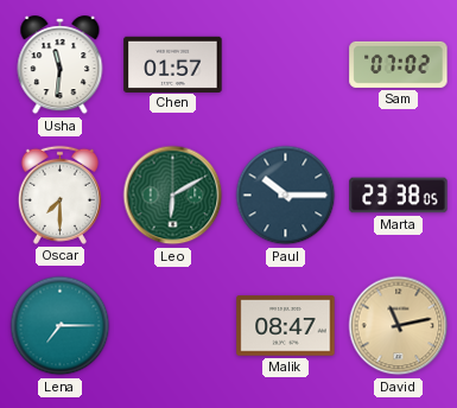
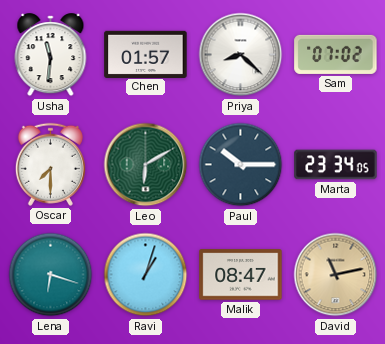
Priya: none -> 8:22
Marta: 23:38 -> 23:34
Lena: 7:15 -> 6:18
Ravi: none -> 1:03
